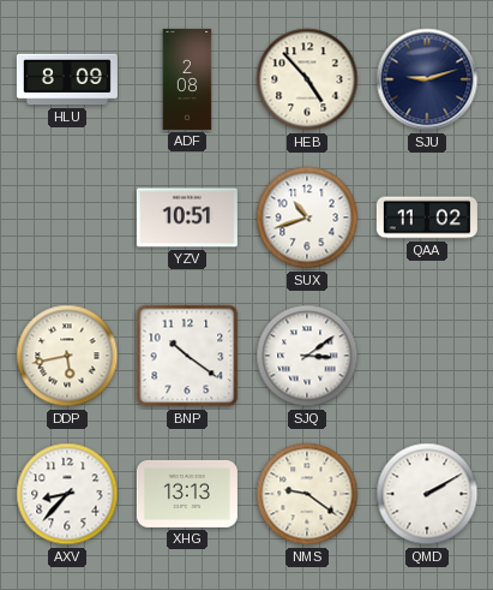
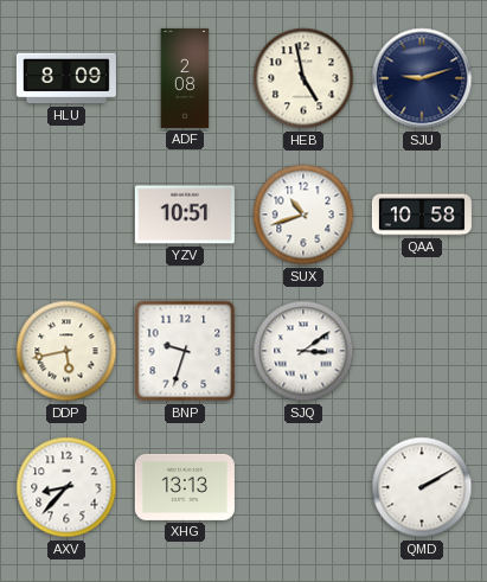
HEB: 4:53 -> 4:58
QAA: 11:02 -> 10:58
BNP: 10:21 -> 9:33
NMS: 9:21 -> none
